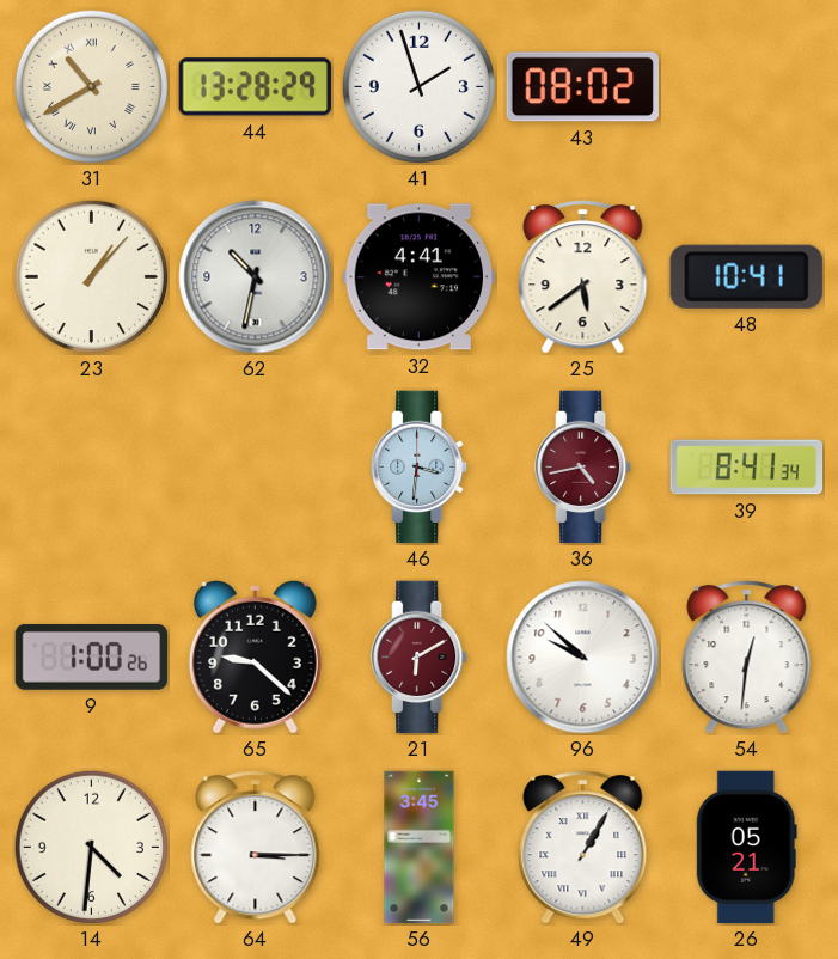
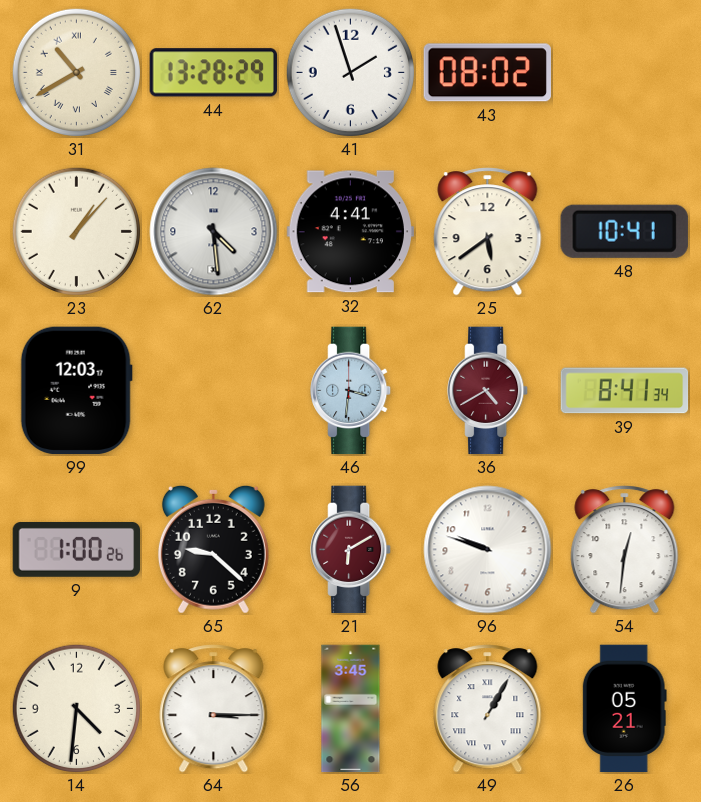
62: 10:32 -> 4:29
99: none -> 12:03
36: 4:43 -> 4:40
96: 9:52 -> 9:48
